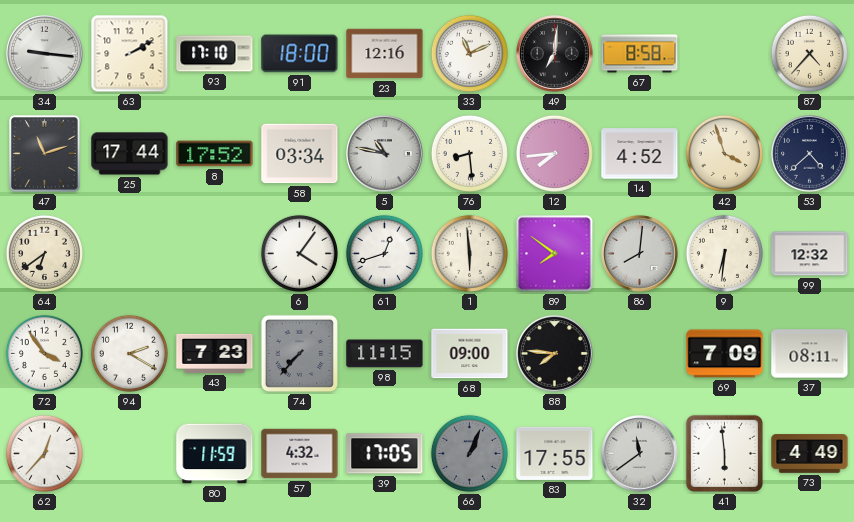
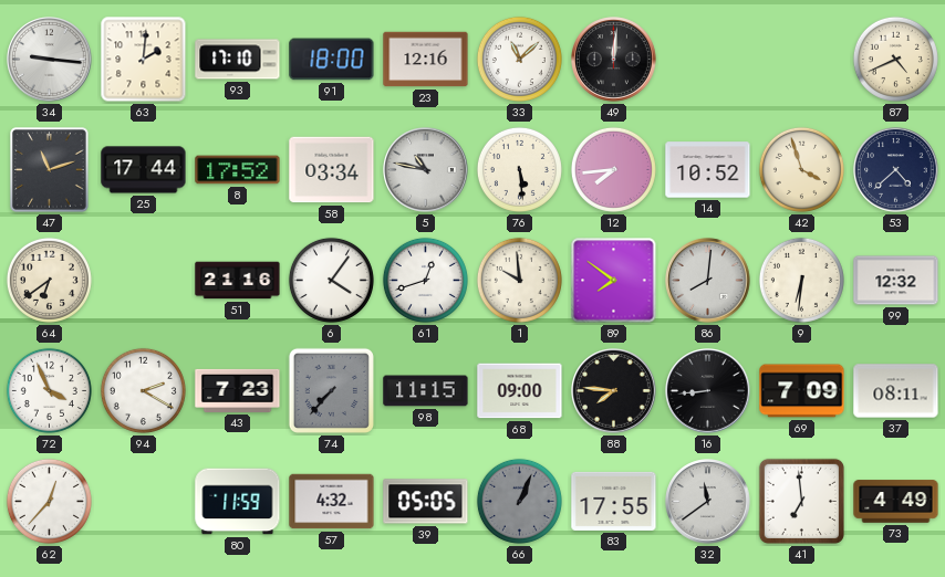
63: 2:10 -> 2:01
33: 11:11 -> 11:08
49: 7:01 -> 12:01
67: 8:58 -> none
87: 4:37 -> 4:41
76: 8:29 -> 5:29
14: 4:52 -> 10:52
51: none -> 21:16
1: 5:59 -> 9:59
72: 3:54 -> 3:56
16: none -> 8:44
39: 17:05 -> 05:05
41: 5:59 -> 6:59
